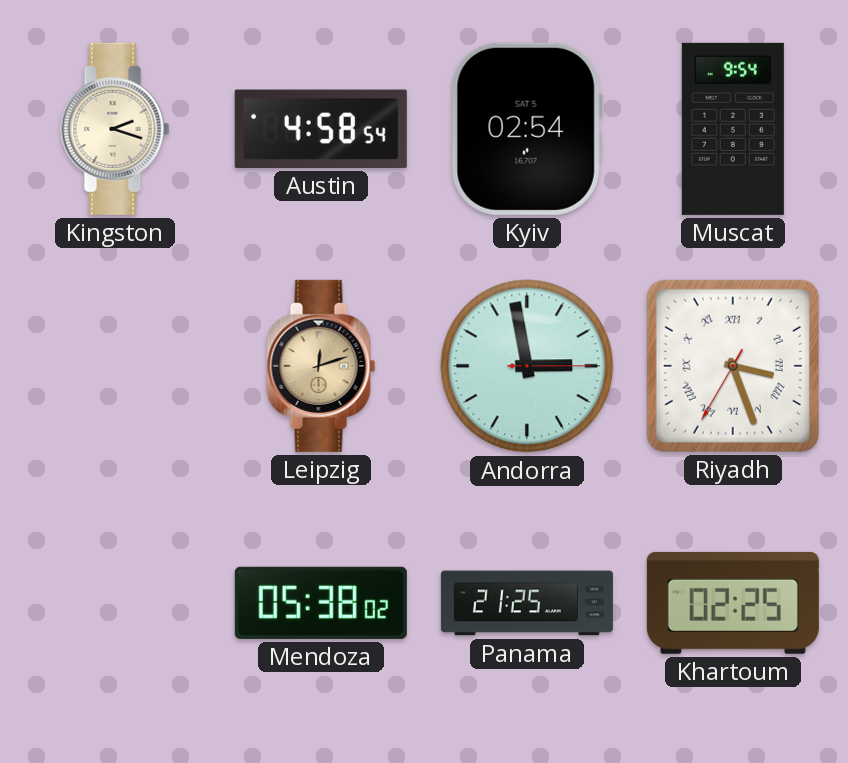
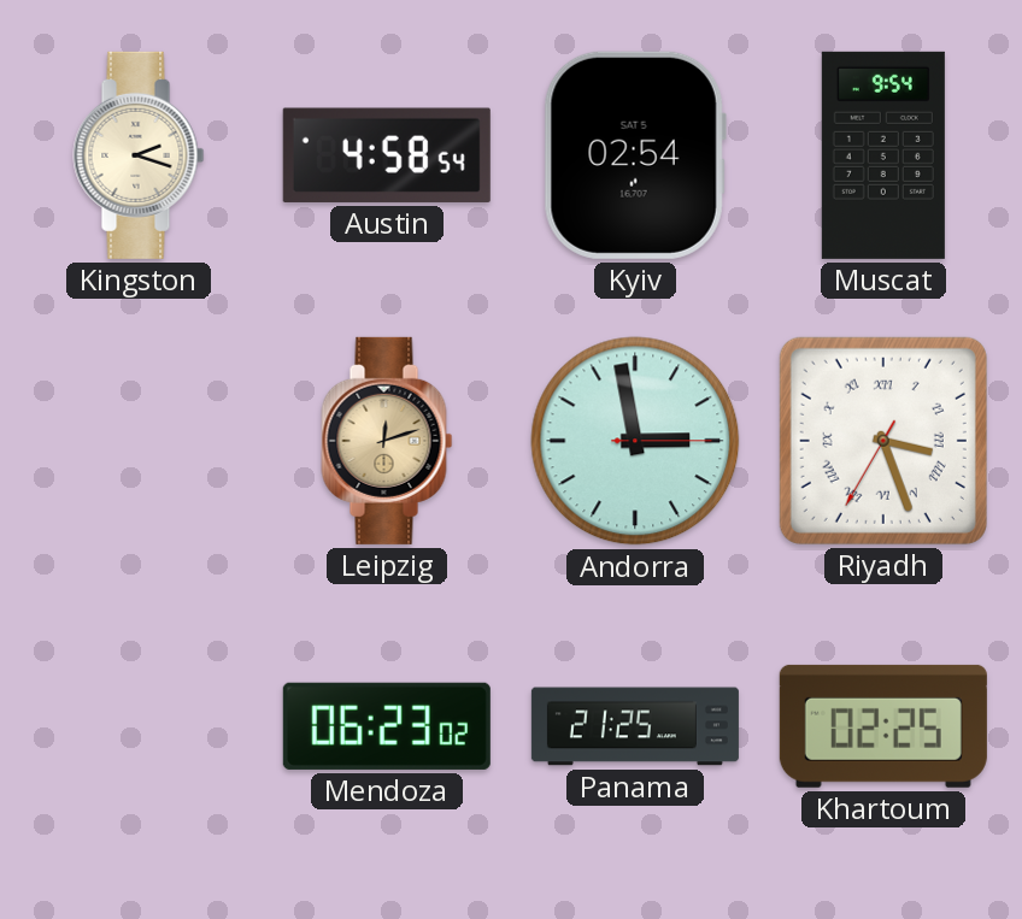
Mendoza: 05:38 -> 06:23
